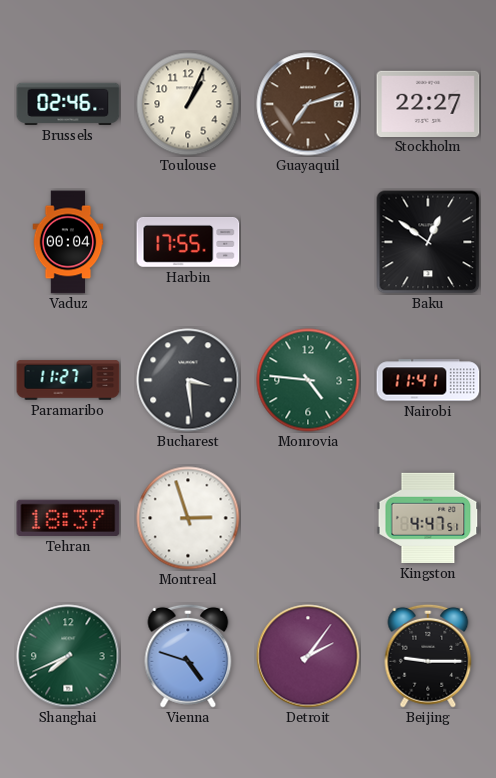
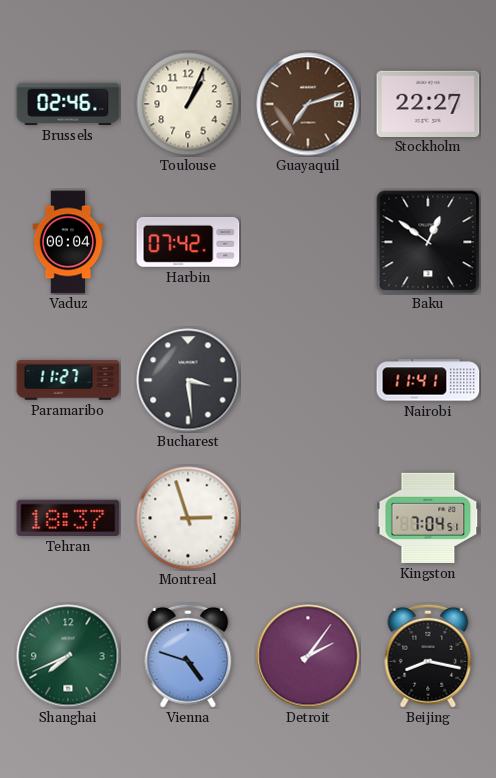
Harbin: 17:55 -> 07:42
Monrovia: 4:46 -> none
Kingston: 4:47 -> 7:04
Beijing: 9:15 -> 8:17
